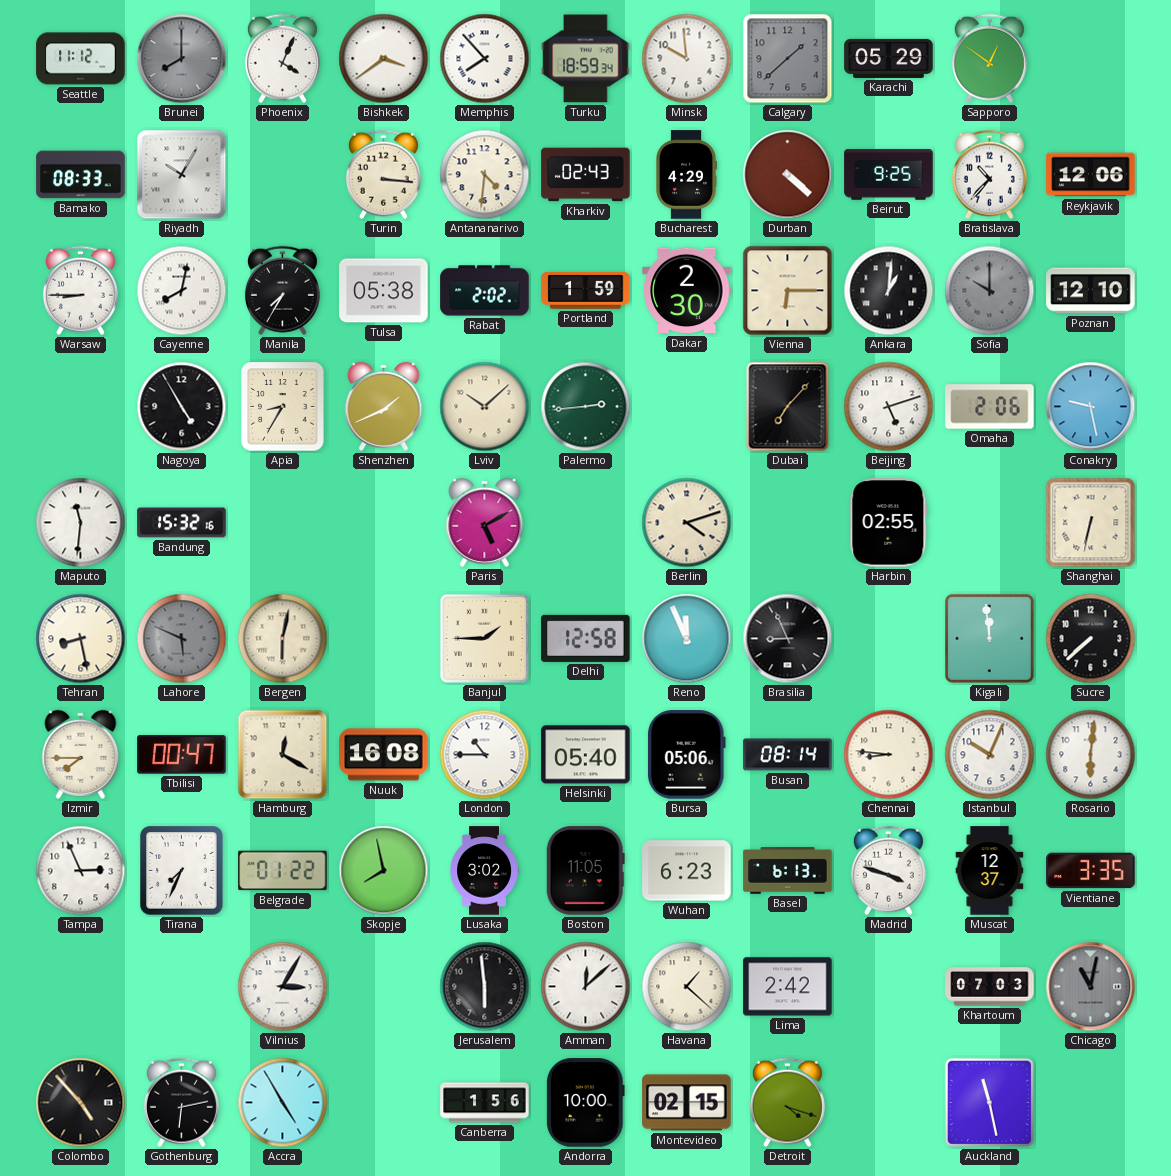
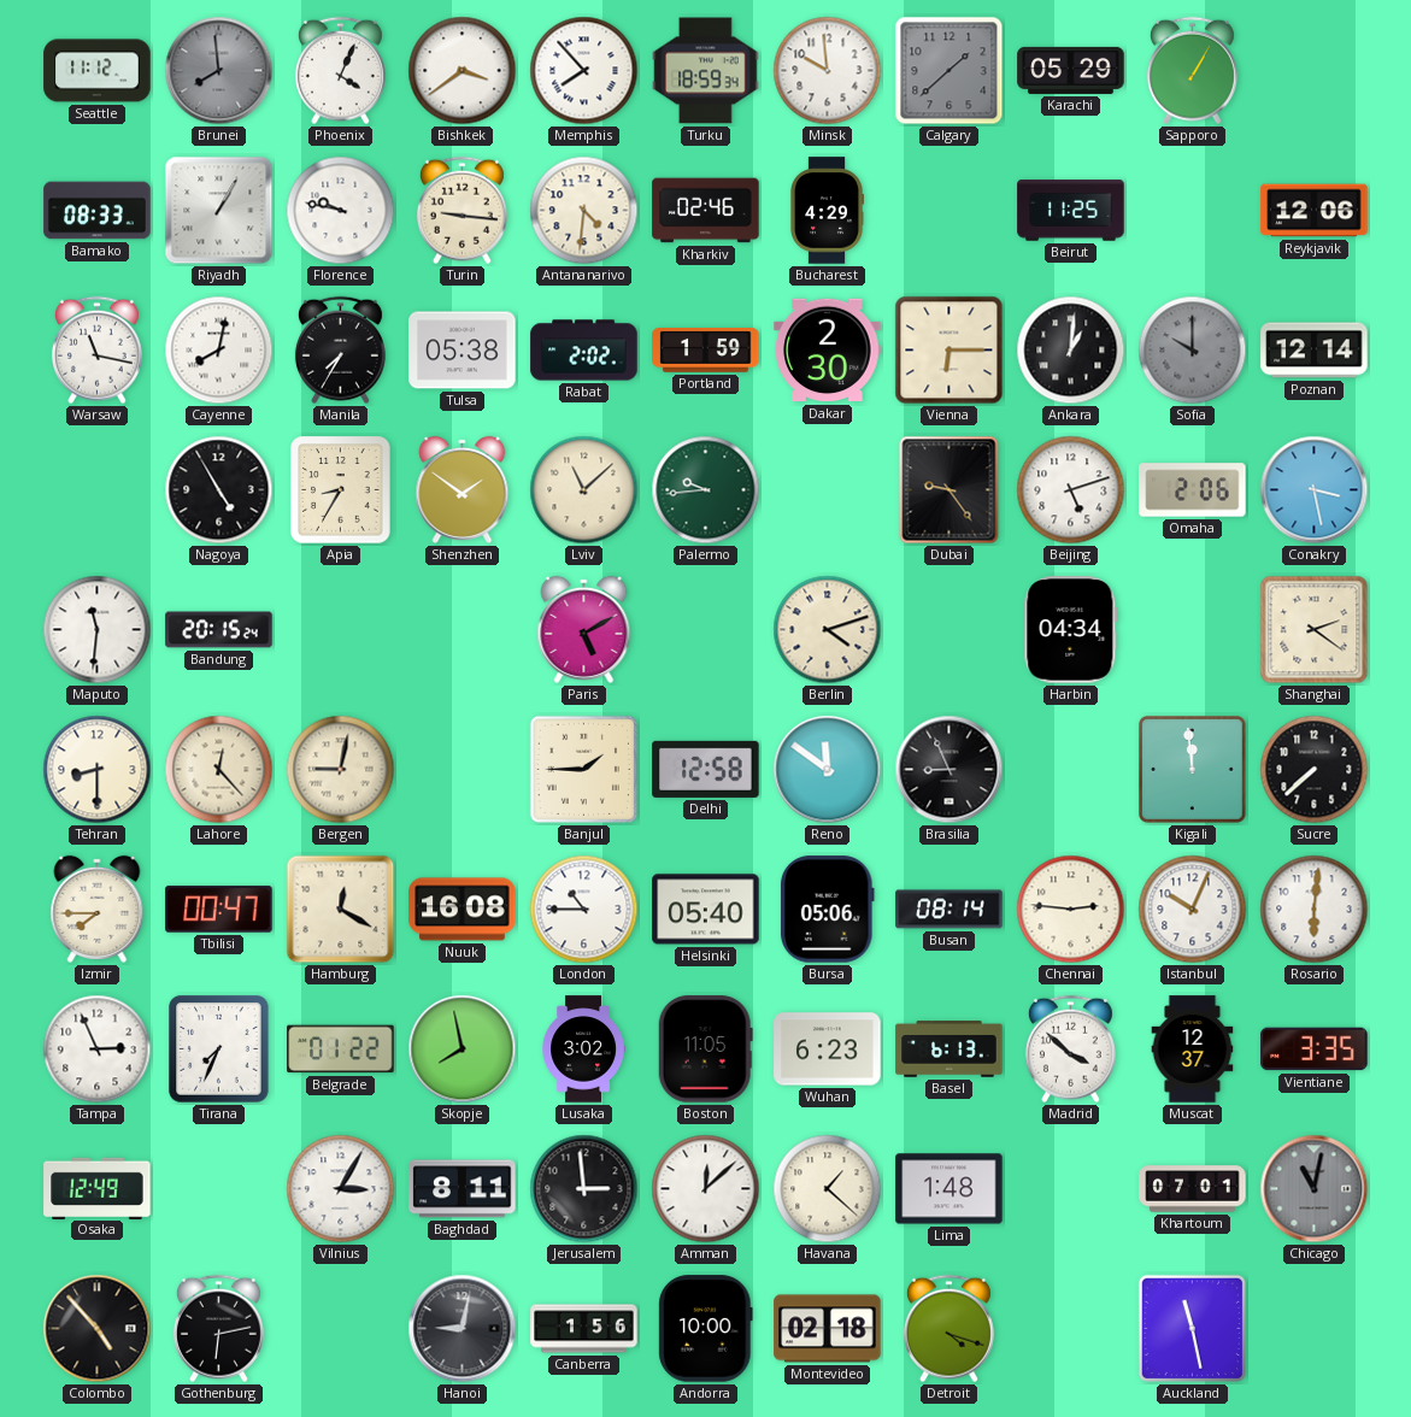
Brunei: 8:00 -> 7:59
Sapporo: 12:51 -> 1:05
Riyadh: 10:05 -> 1:05
Florence: none -> 9:47
Turin: 3:16 -> 9:16
Kharkiv: 02:43 -> 02:46
Durban: 4:22 -> none
Beirut: 9:25 -> 11:25
Bratislava: 10:37 -> none
Warsaw: 8:45 -> 11:17
Poznan: 12:10 -> 12:14
Shenzhen: 1:41 -> 1:51
Lviv: 10:08 -> 11:08
Palermo: 2:44 -> 9:44
Dubai: 7:07 -> 9:24
Conakry: 9:28 -> 3:28
Bandung: 15:32 -> 20:15
Harbin: 02:55 -> 04:34
Shanghai: 6:32 -> 2:21
Tehran: 8:28 -> 8:30
Lahore: 5:49 -> 12:23
Lahore dial: grey -> cream
Bergen: 6:02 -> 9:02
Reno: 11:56 -> 11:51
Chennai: 8:46 -> 2:46
Madrid: 3:48 -> 3:52
Osaka: none -> 12:49
Baghdad: none -> 8:11
Jerusalem: 5:59 -> 2:59
Lima: 2:42 -> 1:48
Khartoum: 07:03 -> 07:01
Accra: 4:55 -> none
Hanoi: none -> 9:02
Montevideo: 02:15 -> 02:18
